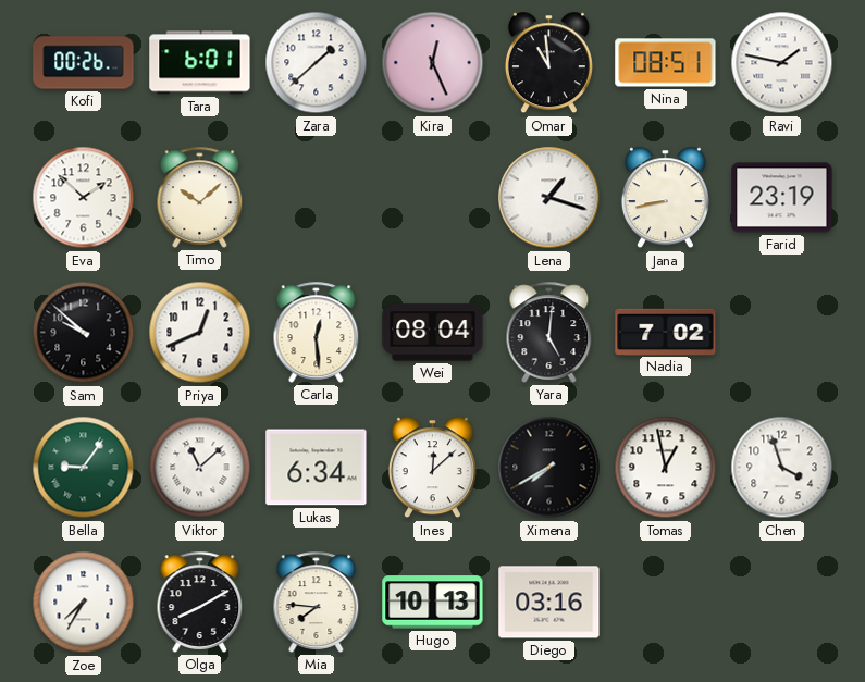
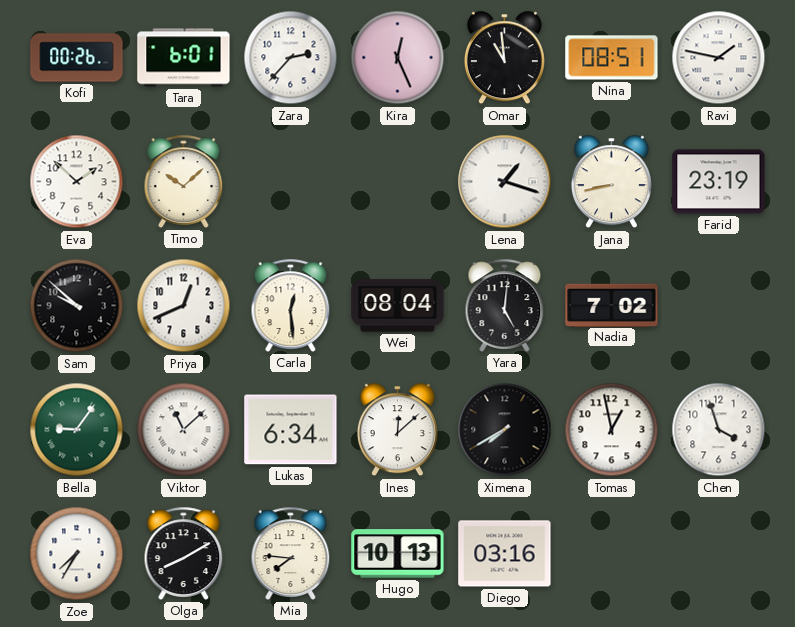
Zara: 1:38 -> 2:37
